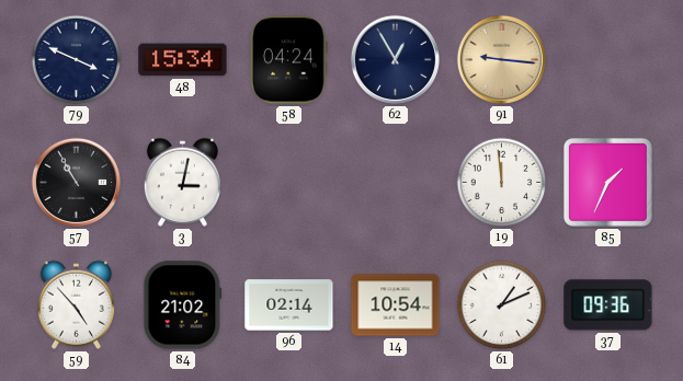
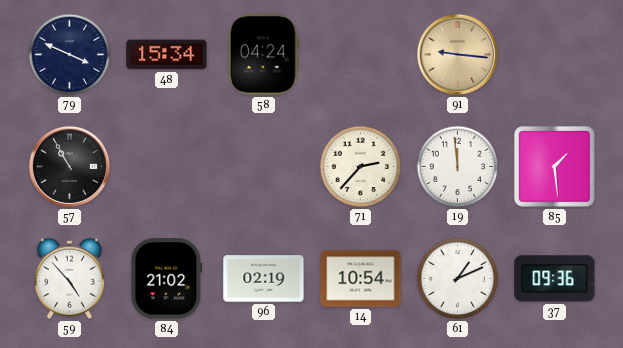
62: 12:55 -> none
3: 3:02 -> none
71: none -> 2:37
85: 1:34 -> 1:29
96: 02:14 -> 02:19
